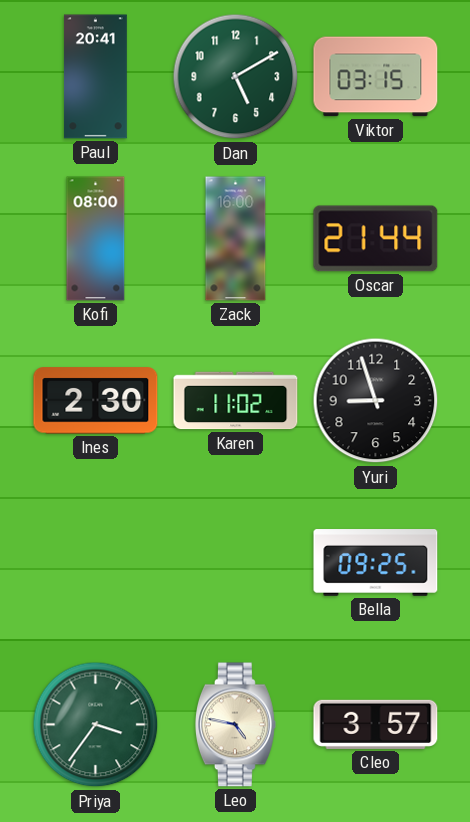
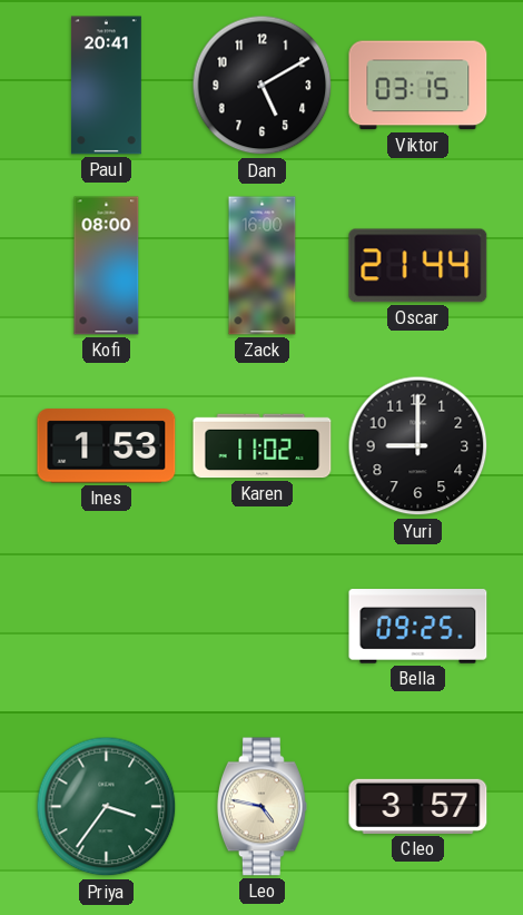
Dan dial: green -> black
Ines: 2:30 -> 1:53
Yuri: 8:57 -> 9:00
